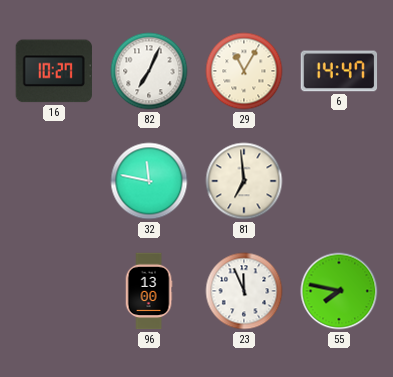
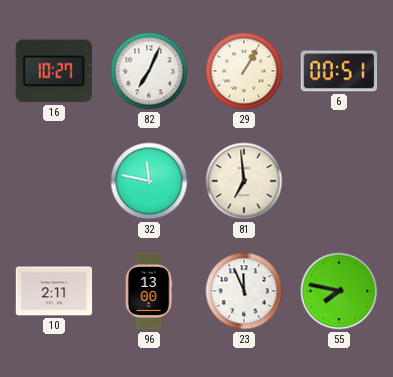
29: 11:05 -> 1:05
6: 14:47 -> 00:51
10: none -> 2:11
